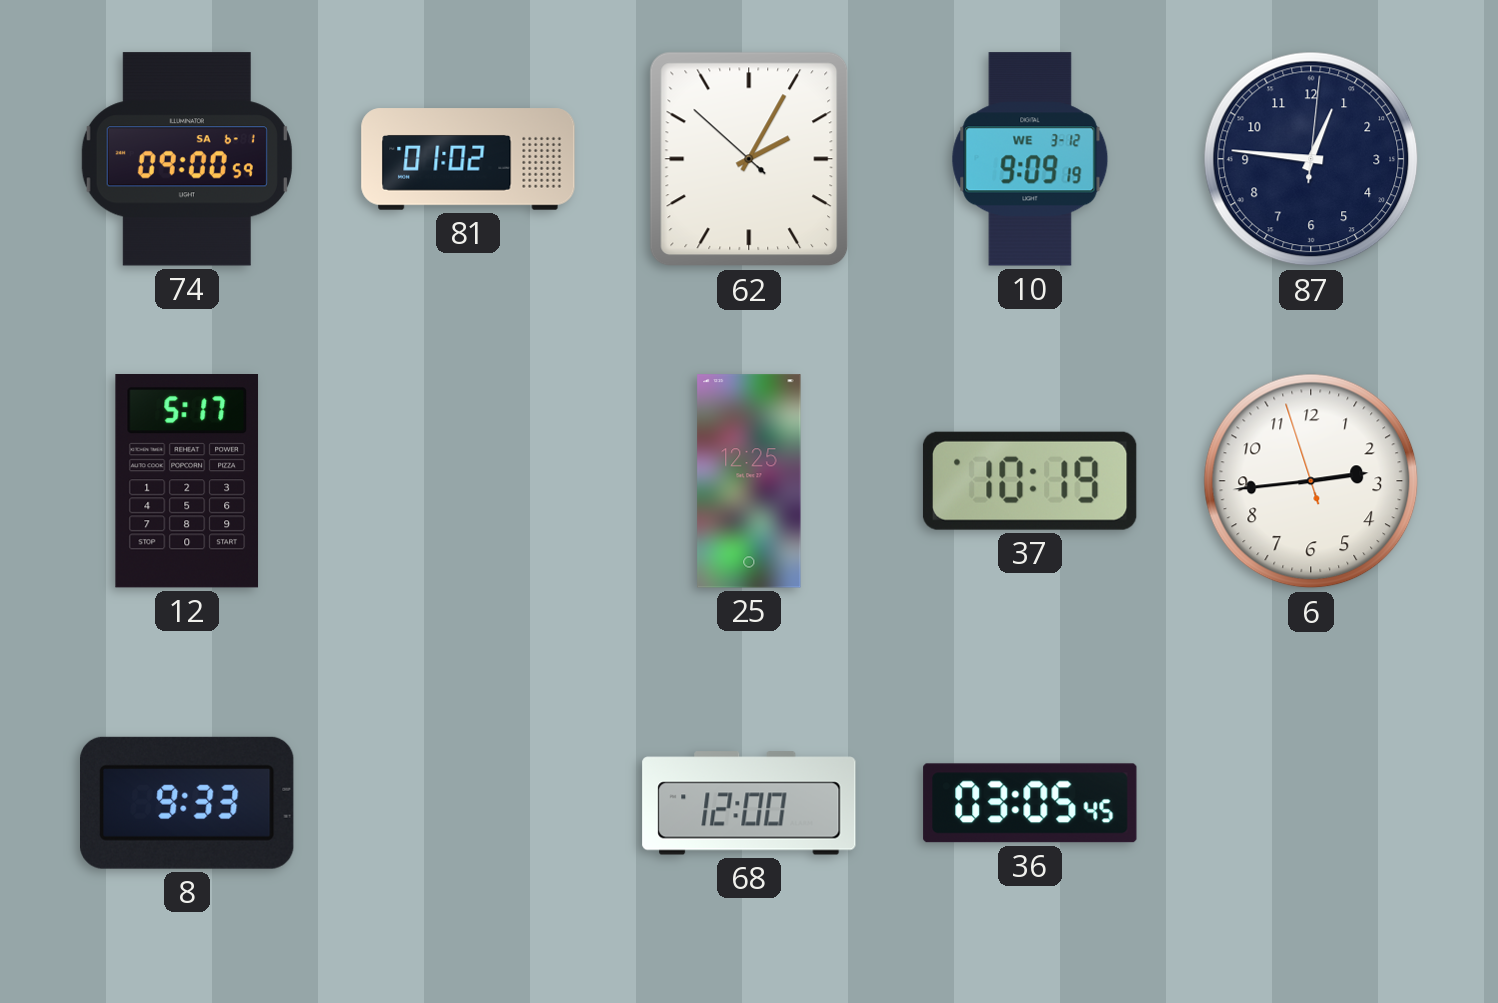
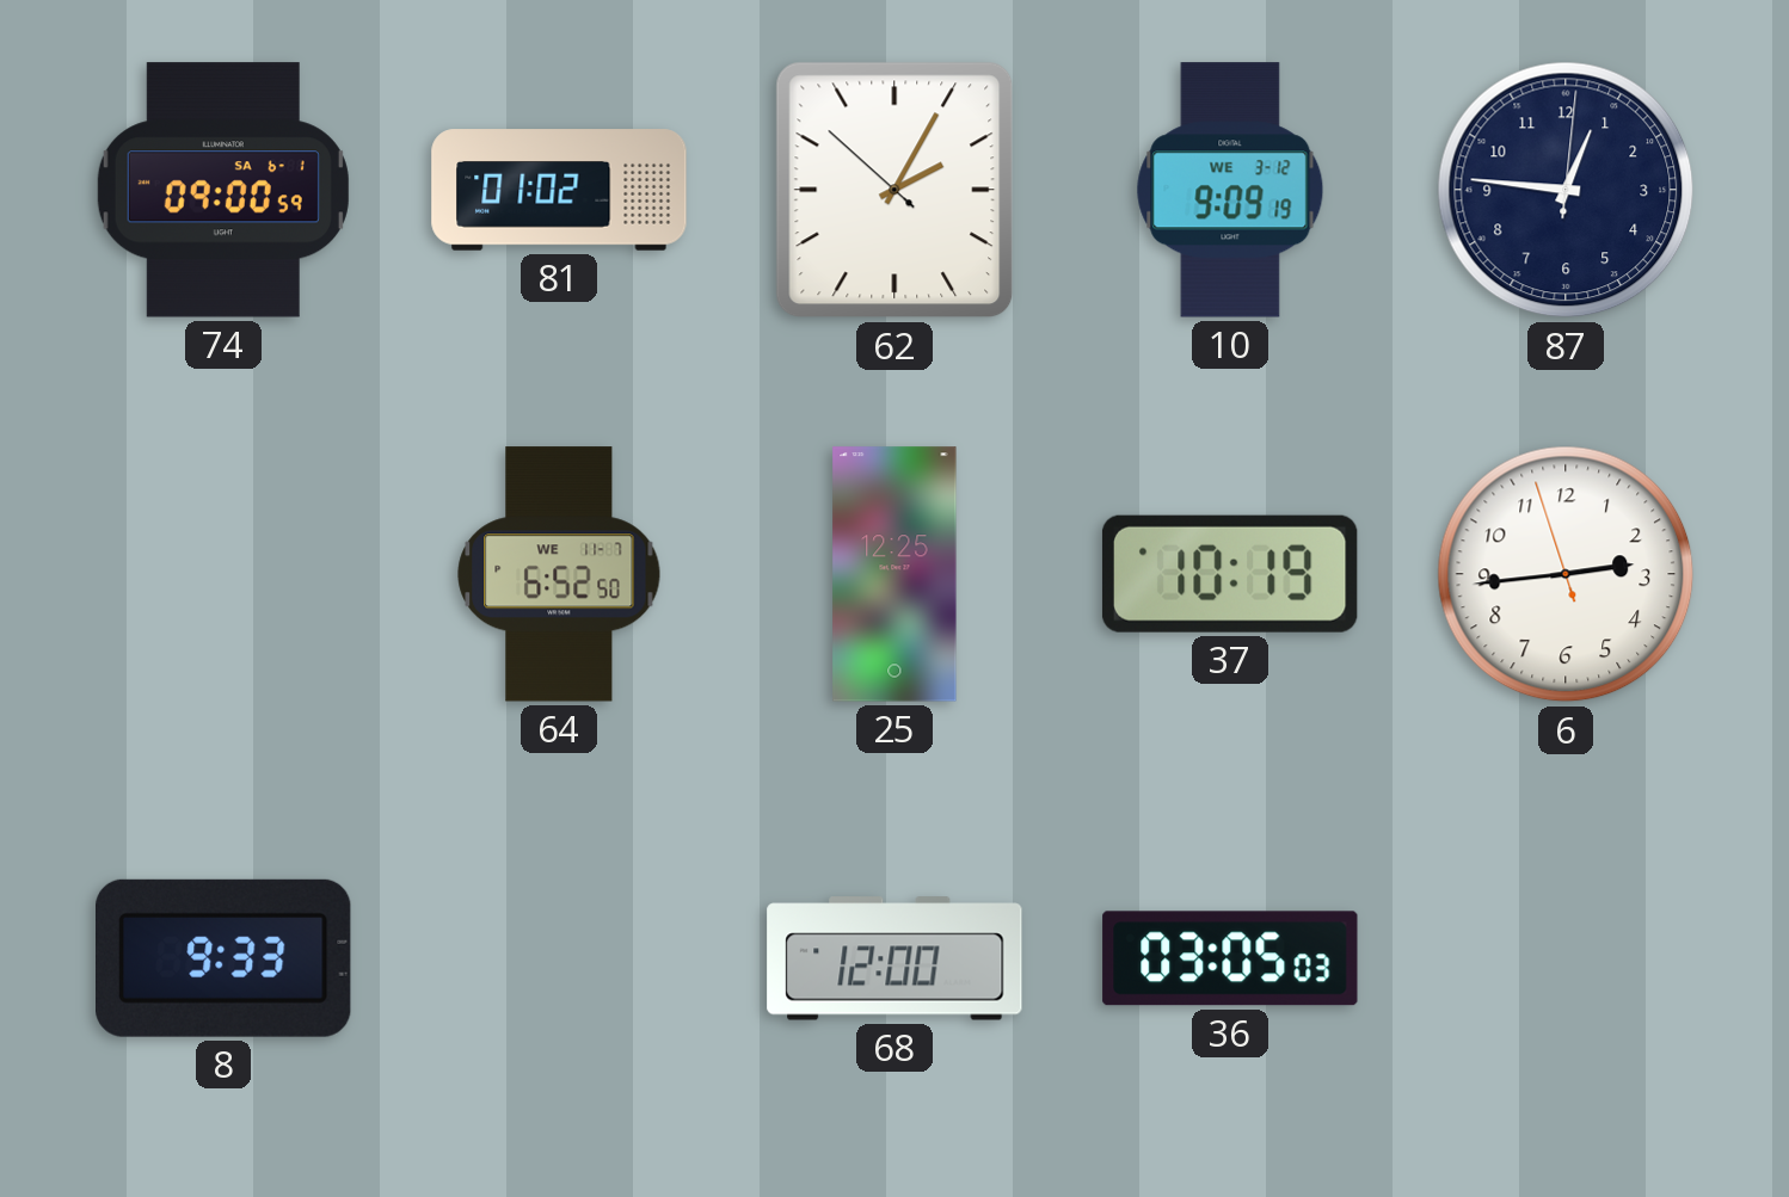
12: 5:17 -> none
64: none -> 6:52
36: 03:05:45 -> 03:05:03
